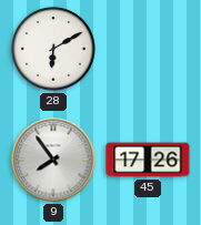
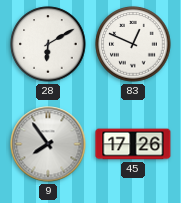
83: none -> 12:49
